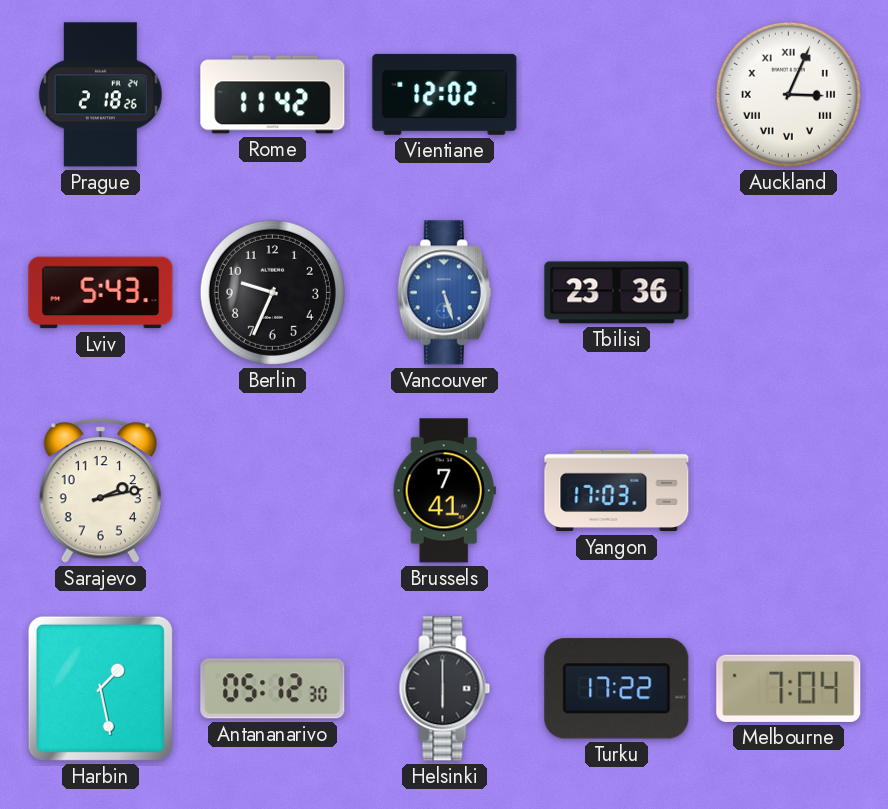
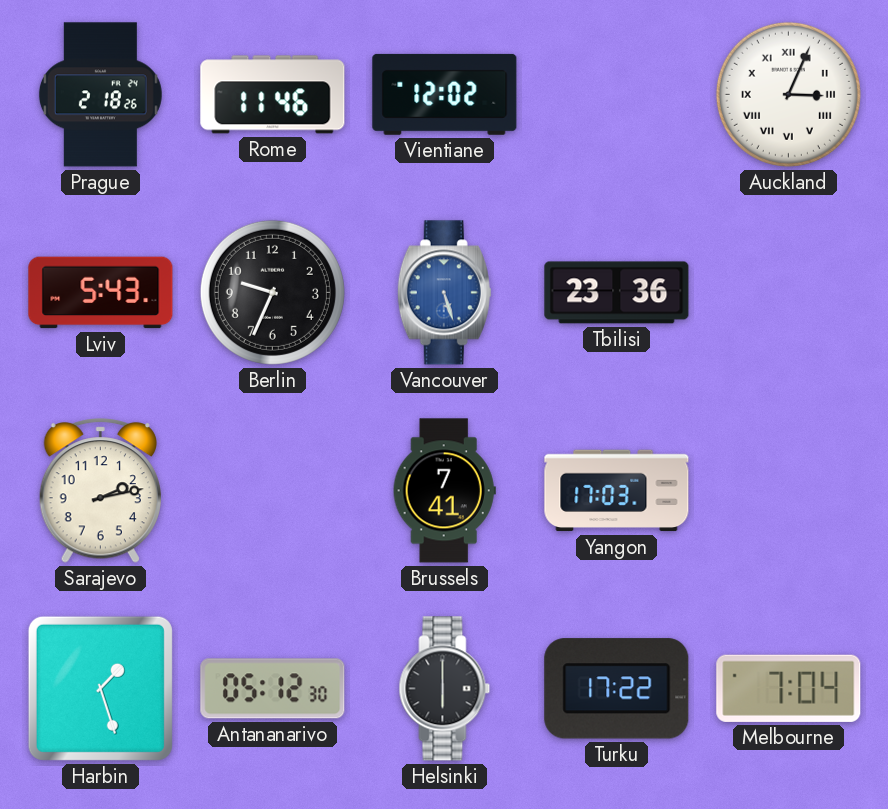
Rome: 11:42 -> 11:46
Harbin: 1:28 -> 1:27
